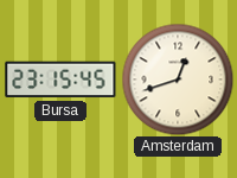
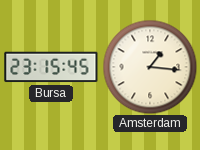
Amsterdam: 12:42 -> 1:16
